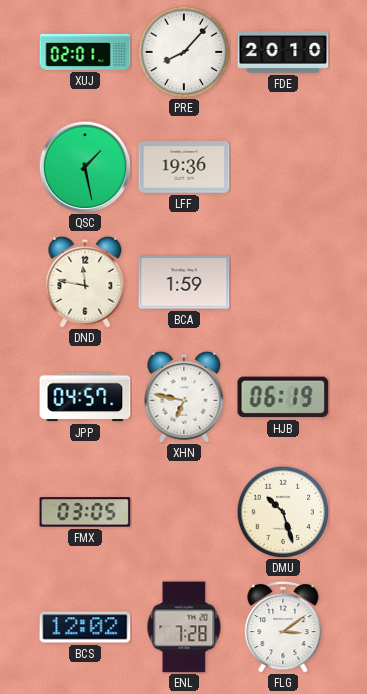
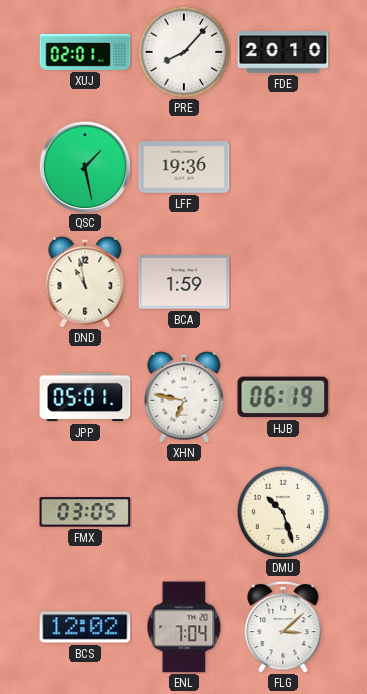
DND: 11:47 -> 10:58
JPP: 04:57 -> 05:01
ENL: 7:28 -> 7:04
FLG: 3:09 -> 3:08
